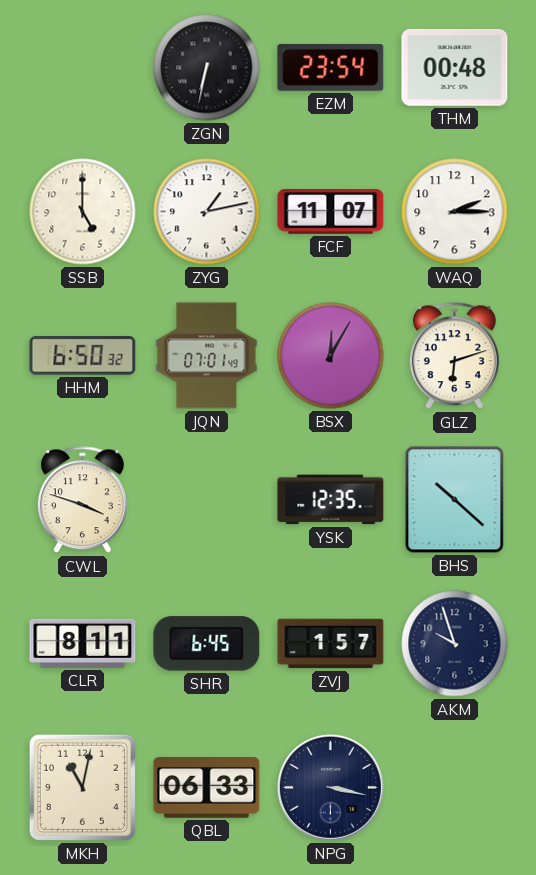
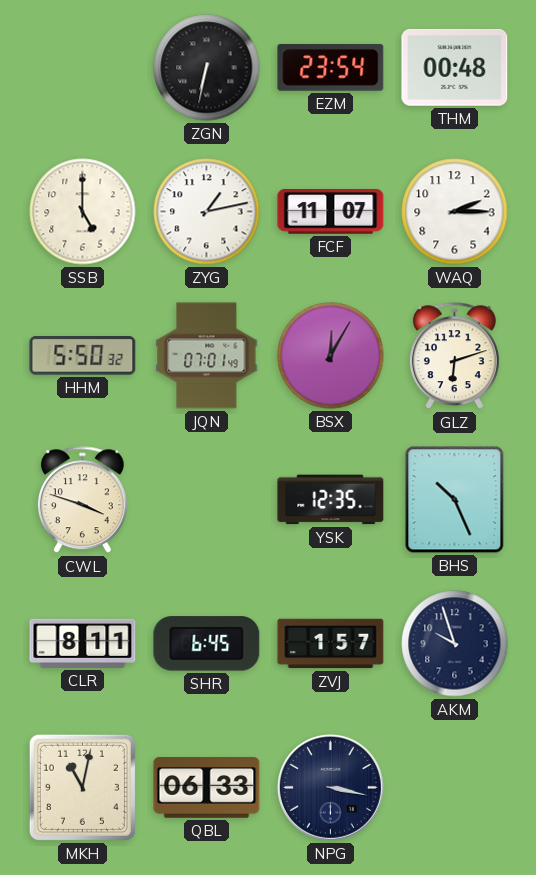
HHM: 6:50 -> 5:50
BHS: 10:22 -> 10:26
